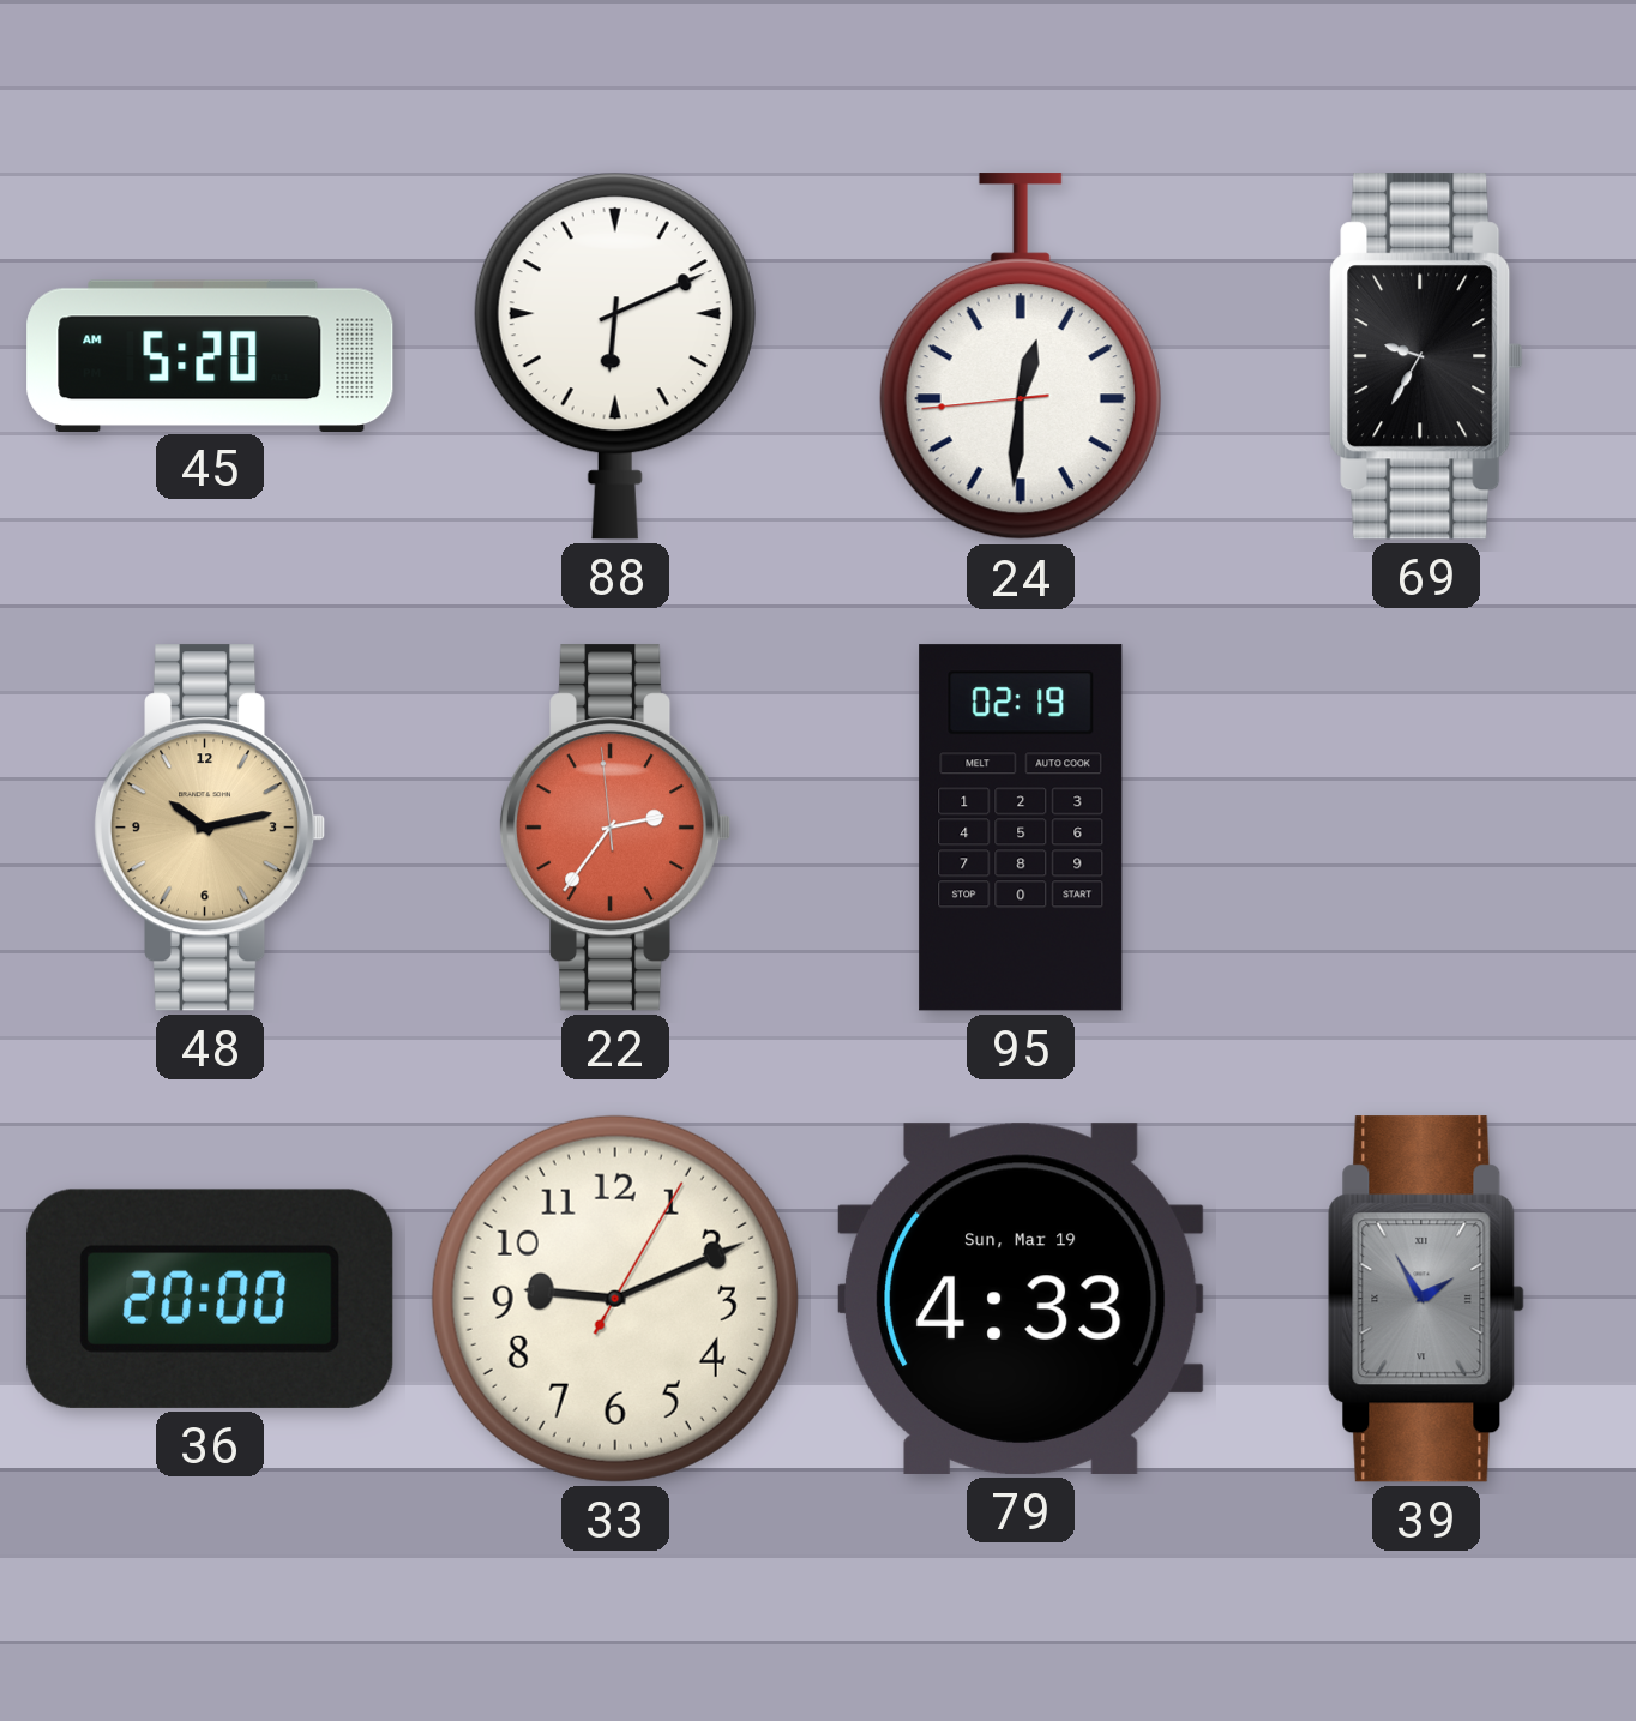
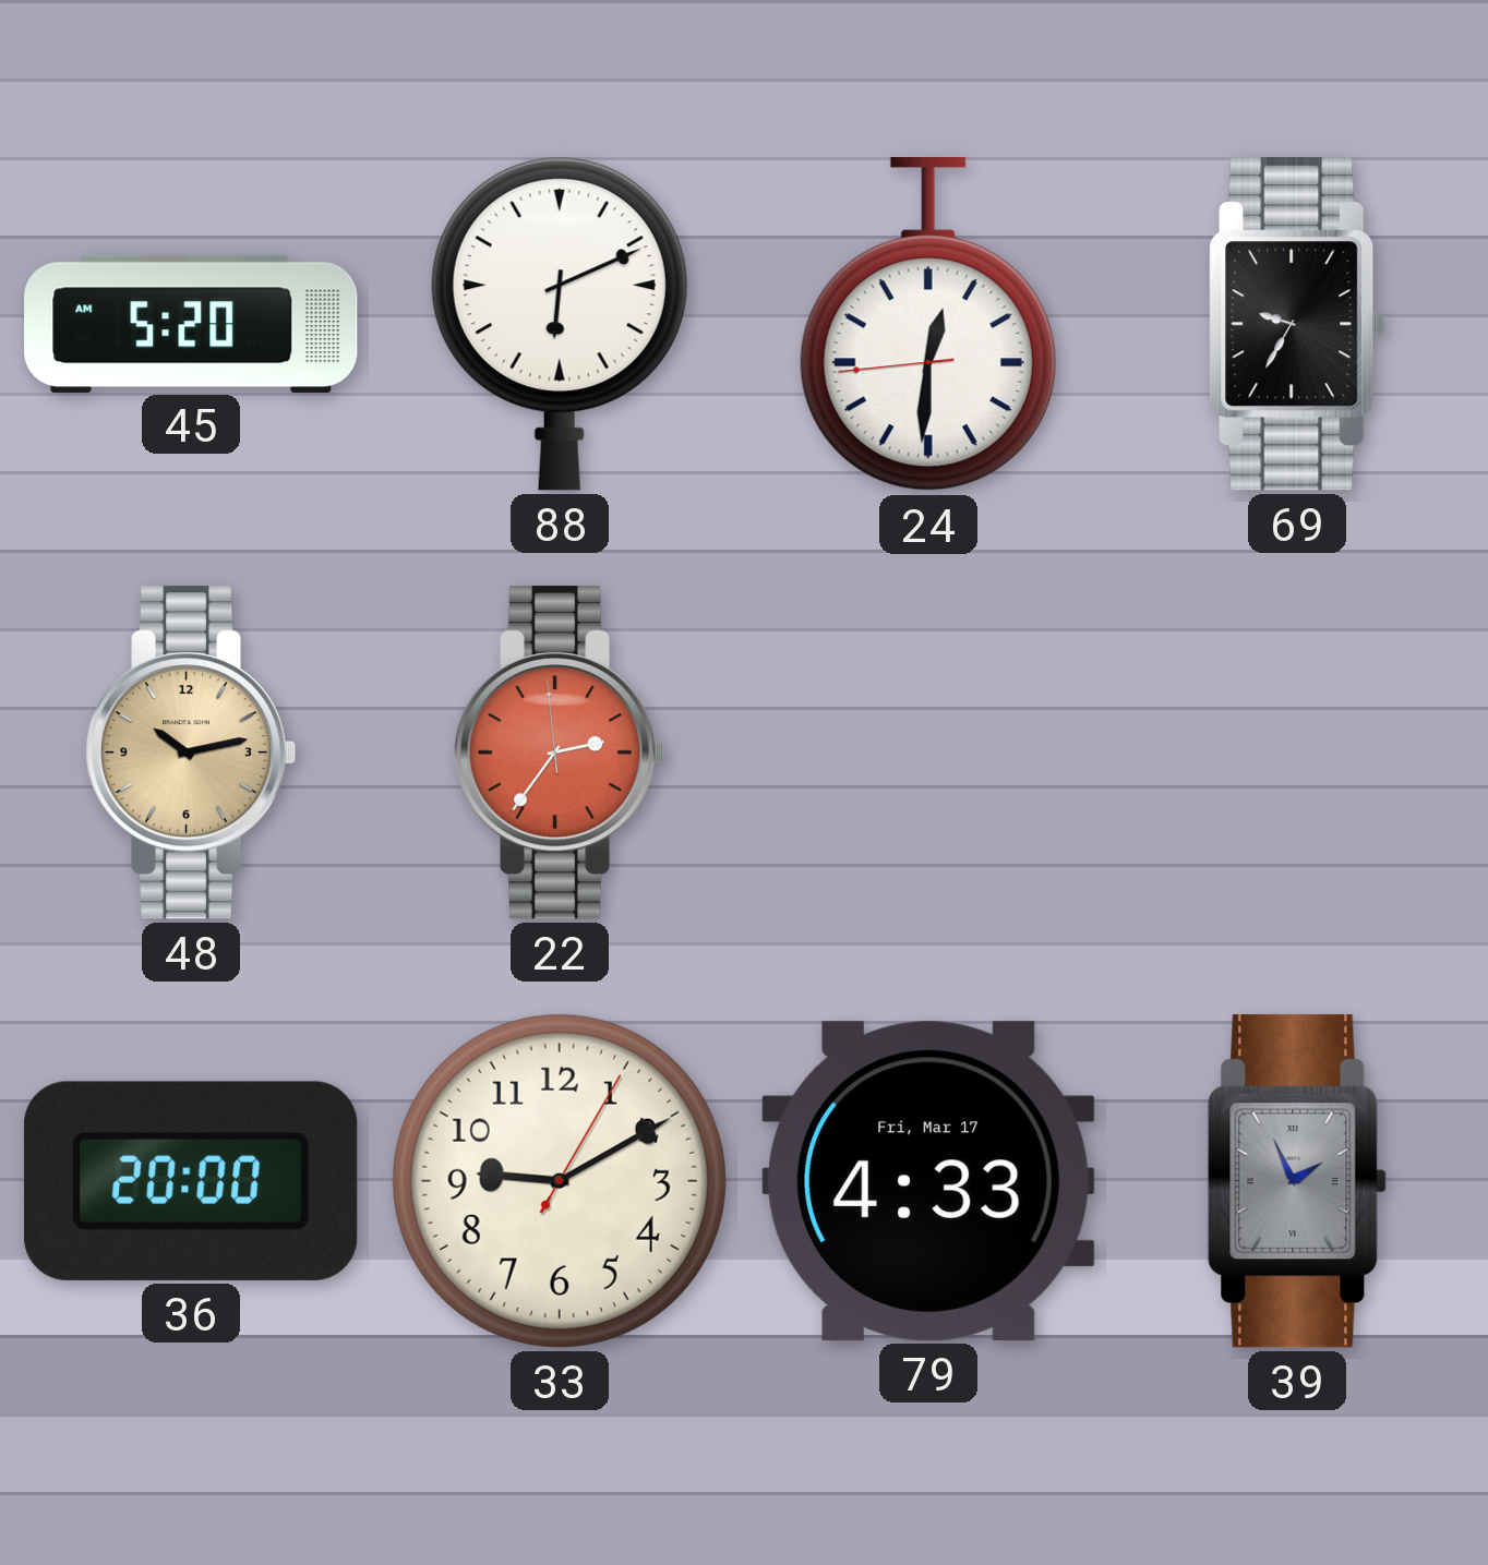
95: 02:19 -> none
33: 9:11 -> 9:10
79 date: Sun, Mar 19 -> Fri, Mar 17
39: 1:55 -> 1:56
